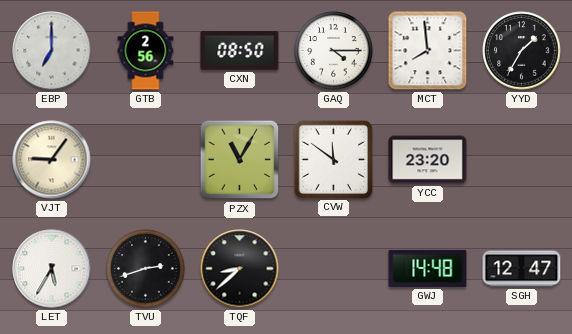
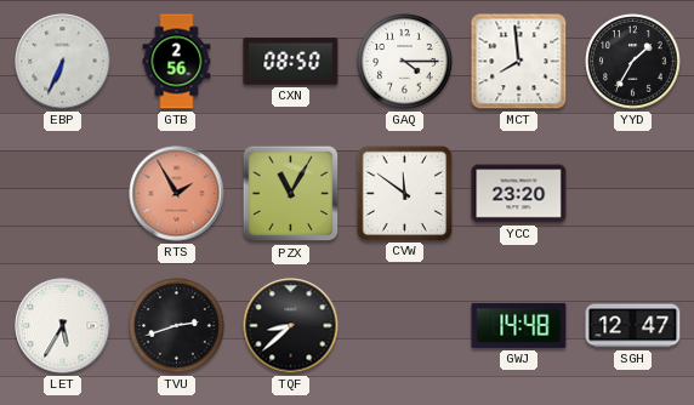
EBP: 7:00 -> 6:34
VJT: 9:06 -> none
RTS: none -> 1:55
